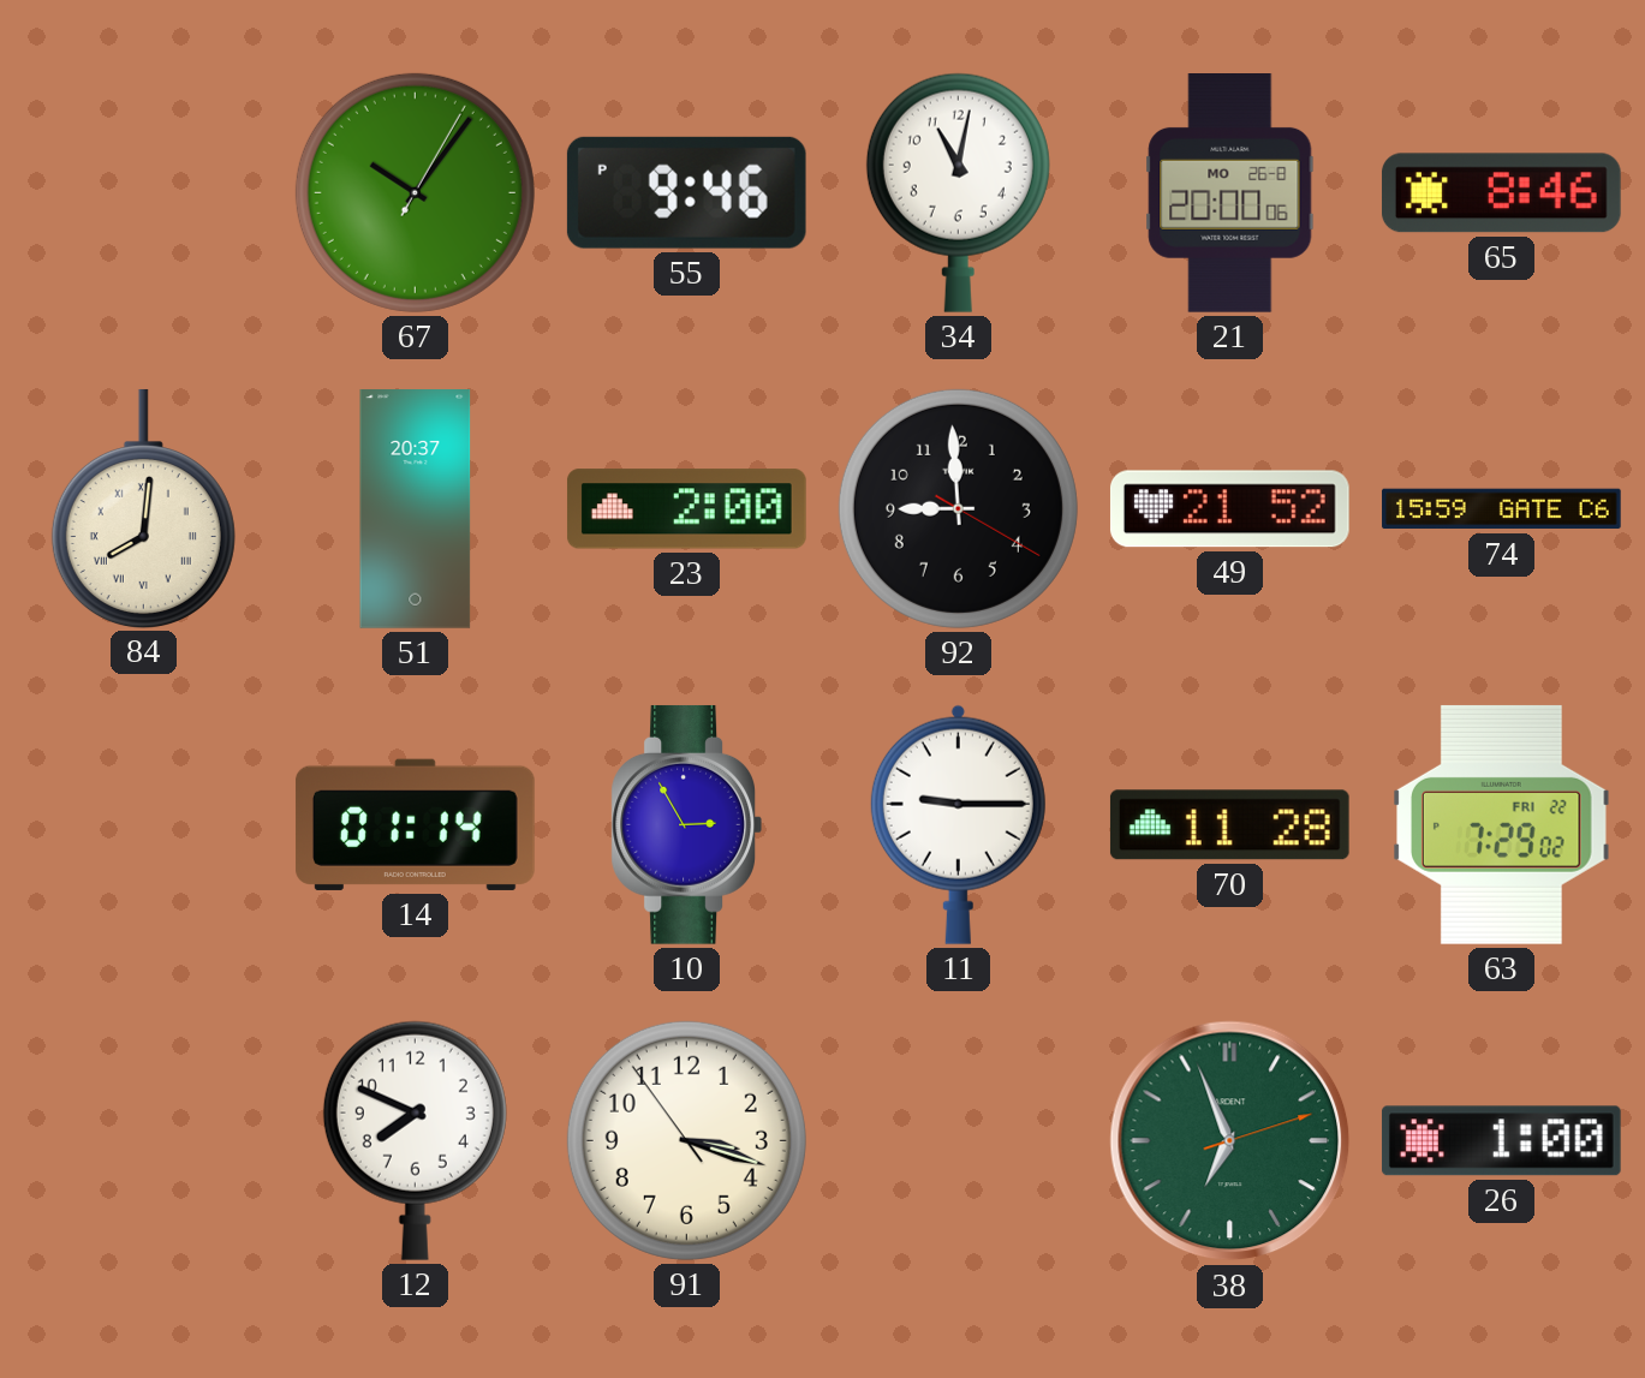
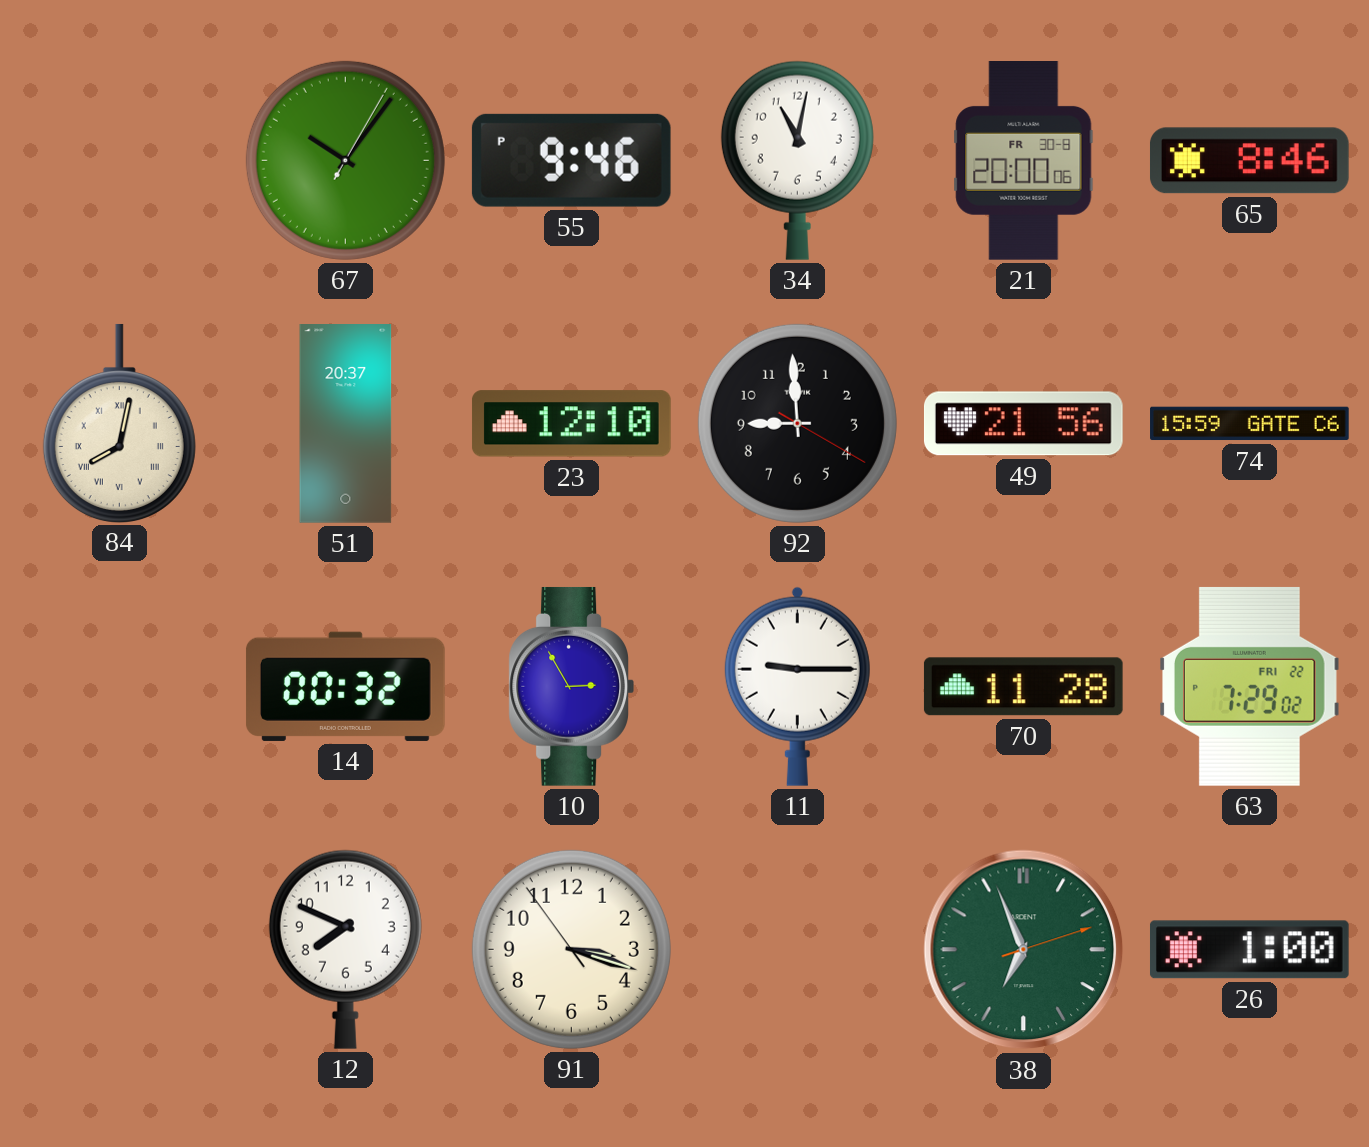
21 date: MO 26-8 -> FR 30-8
84: 8:01 -> 8:02
23: 2:00 -> 12:10
49: 21:52 -> 21:56
14: 01:14 -> 00:32
